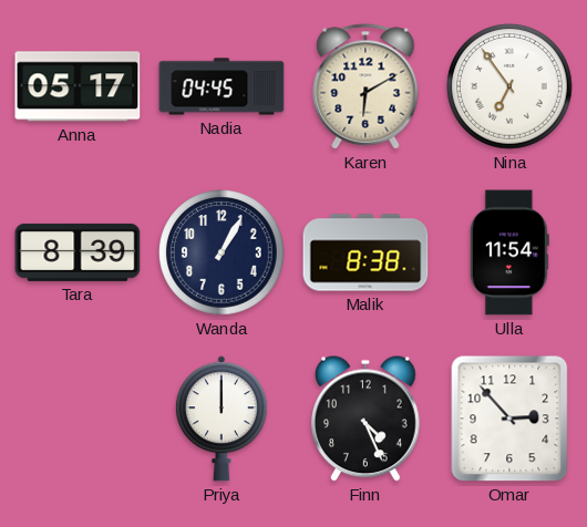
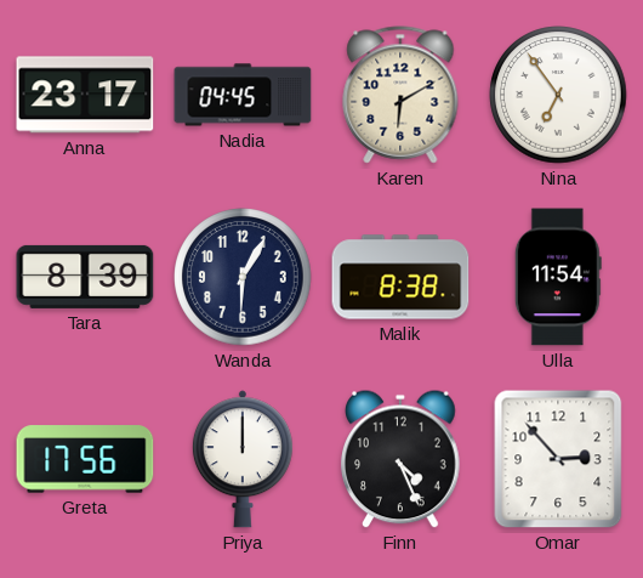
Anna: 05:17 -> 23:17
Wanda: 1:05 -> 6:05
Greta: none -> 17:56
